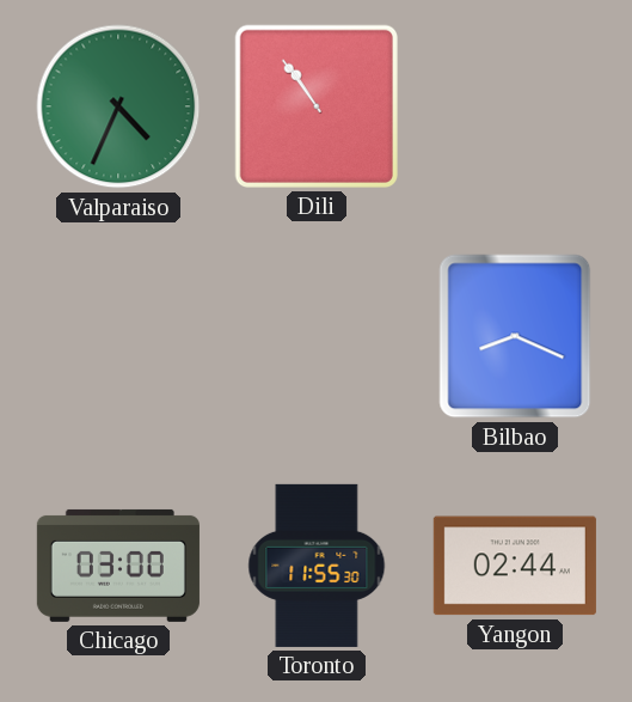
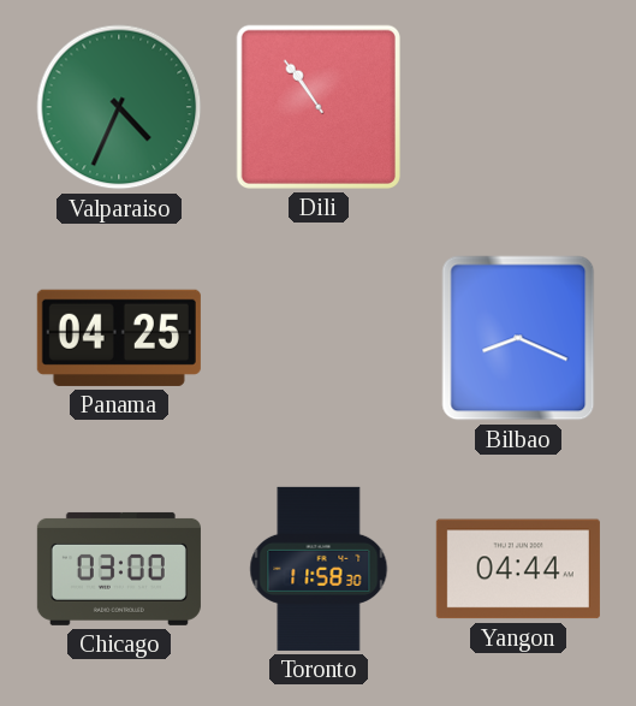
Panama: none -> 04:25
Toronto: 11:55 -> 11:58
Yangon: 02:44 -> 04:44
